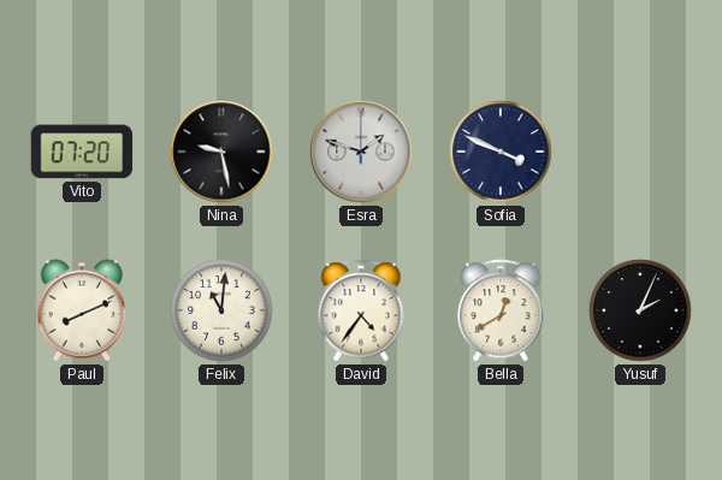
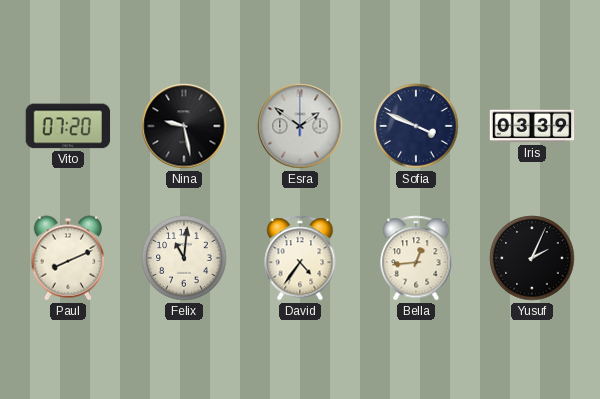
Esra: 1:48 -> 1:51
Iris: none -> 03:39
Bella: 12:40 -> 12:44
